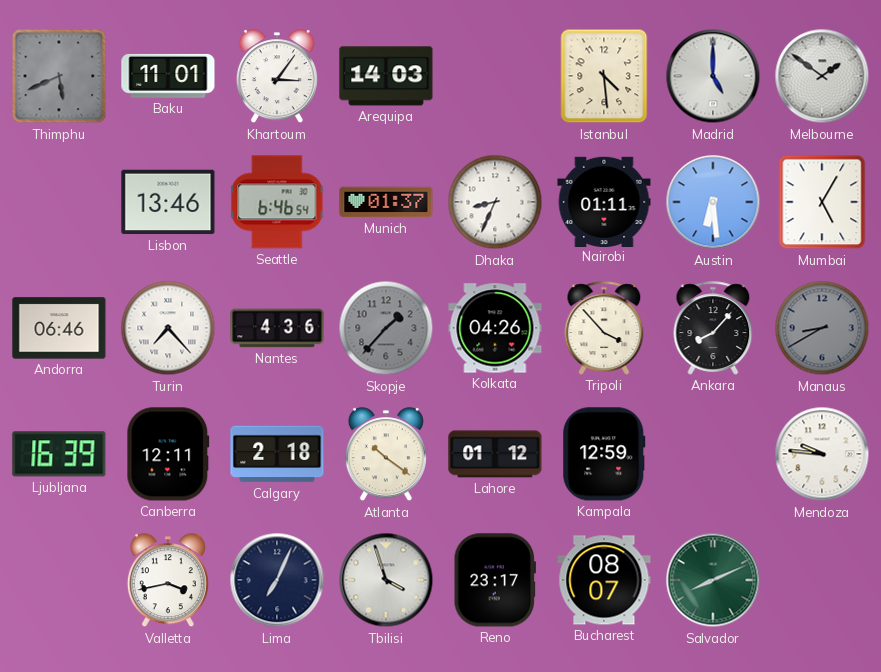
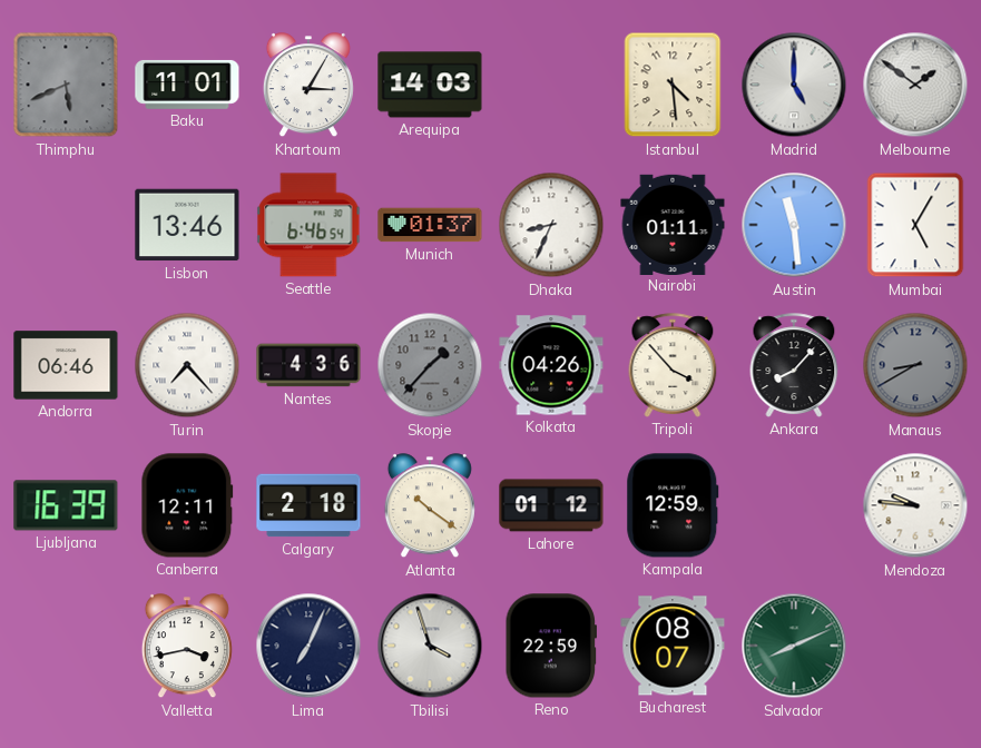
Khartoum: 3:06 -> 3:05
Austin: 6:29 -> 11:29
Reno: 23:17 -> 22:59
